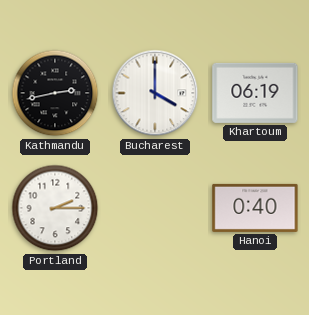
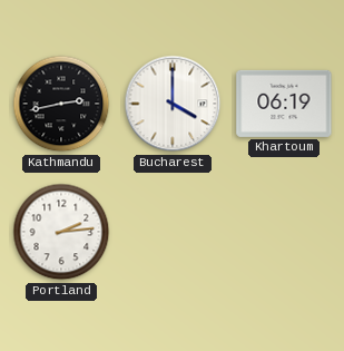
Portland: 2:15 -> 2:14
Hanoi: 0:40 -> none
